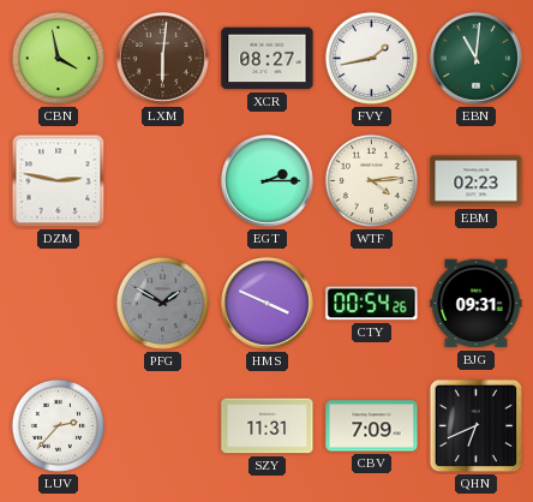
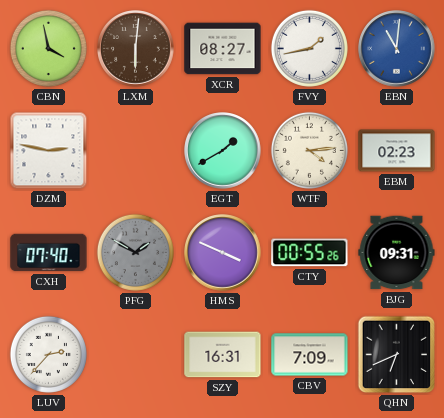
EBN dial: green -> blue
EGT: 2:15 -> 1:40
CXH: none -> 07:40
CTY: 00:54 -> 00:55
SZY: 11:31 -> 16:31
